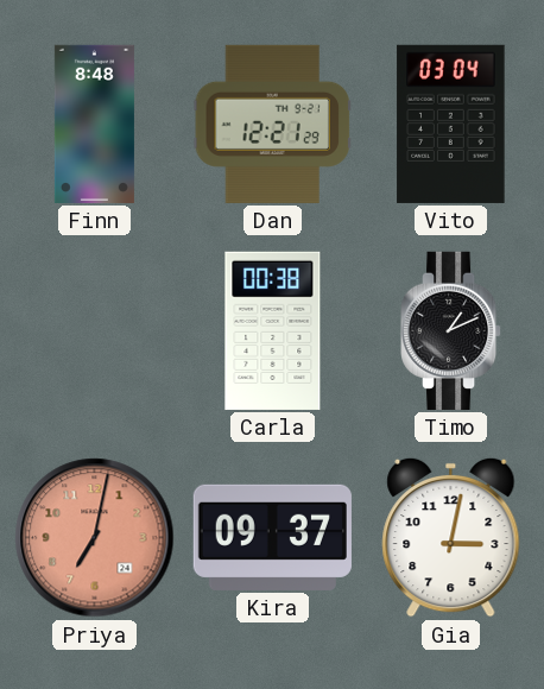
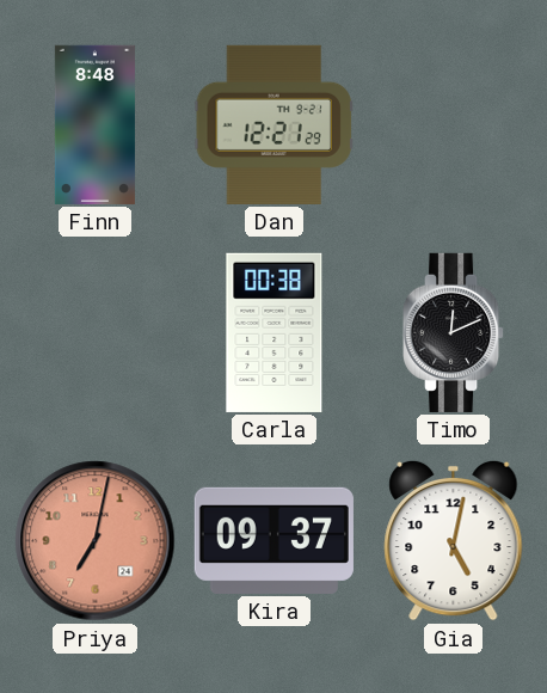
Vito: 03:04 -> none
Timo: 1:11 -> 12:11
Gia: 3:02 -> 5:02
